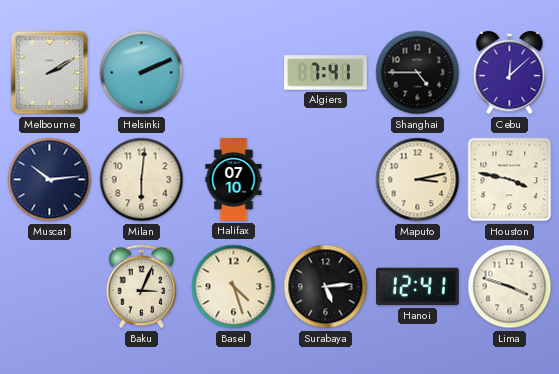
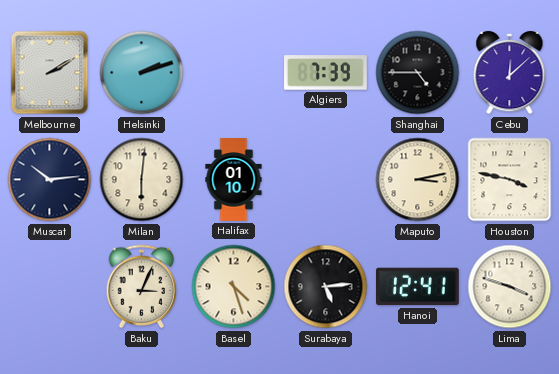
Helsinki: 2:11 -> 2:12
Algiers: 7:41 -> 7:39
Halifax: 07:10 -> 01:10
